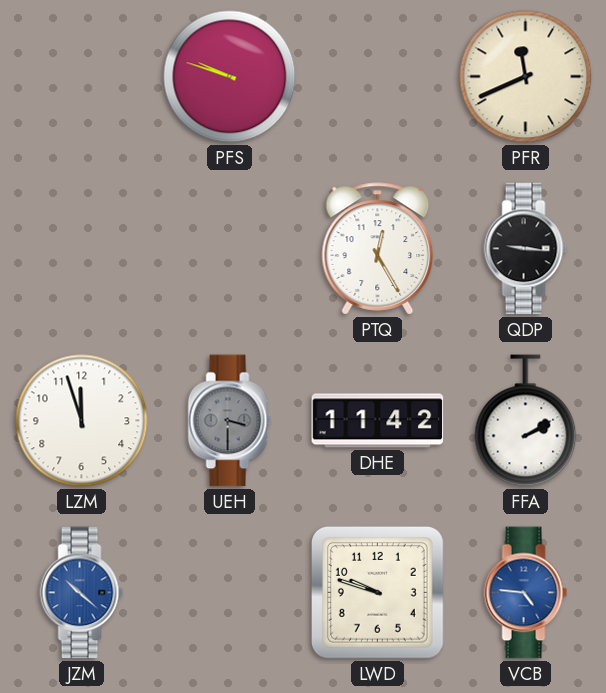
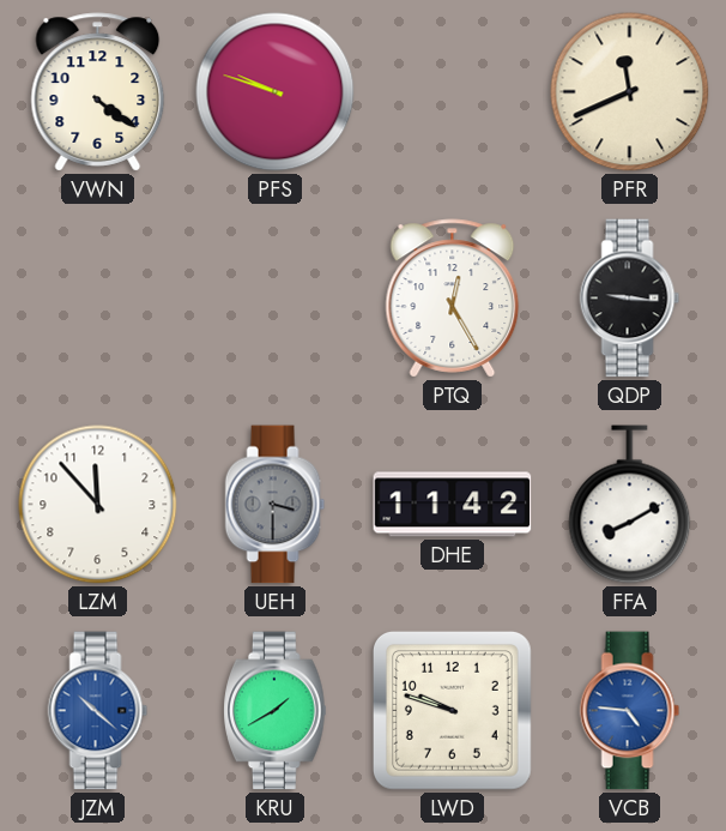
VWN: none -> 4:21
LZM: 11:57 -> 11:53
FFA: 2:10 -> 8:10
KRU: none -> 1:40
